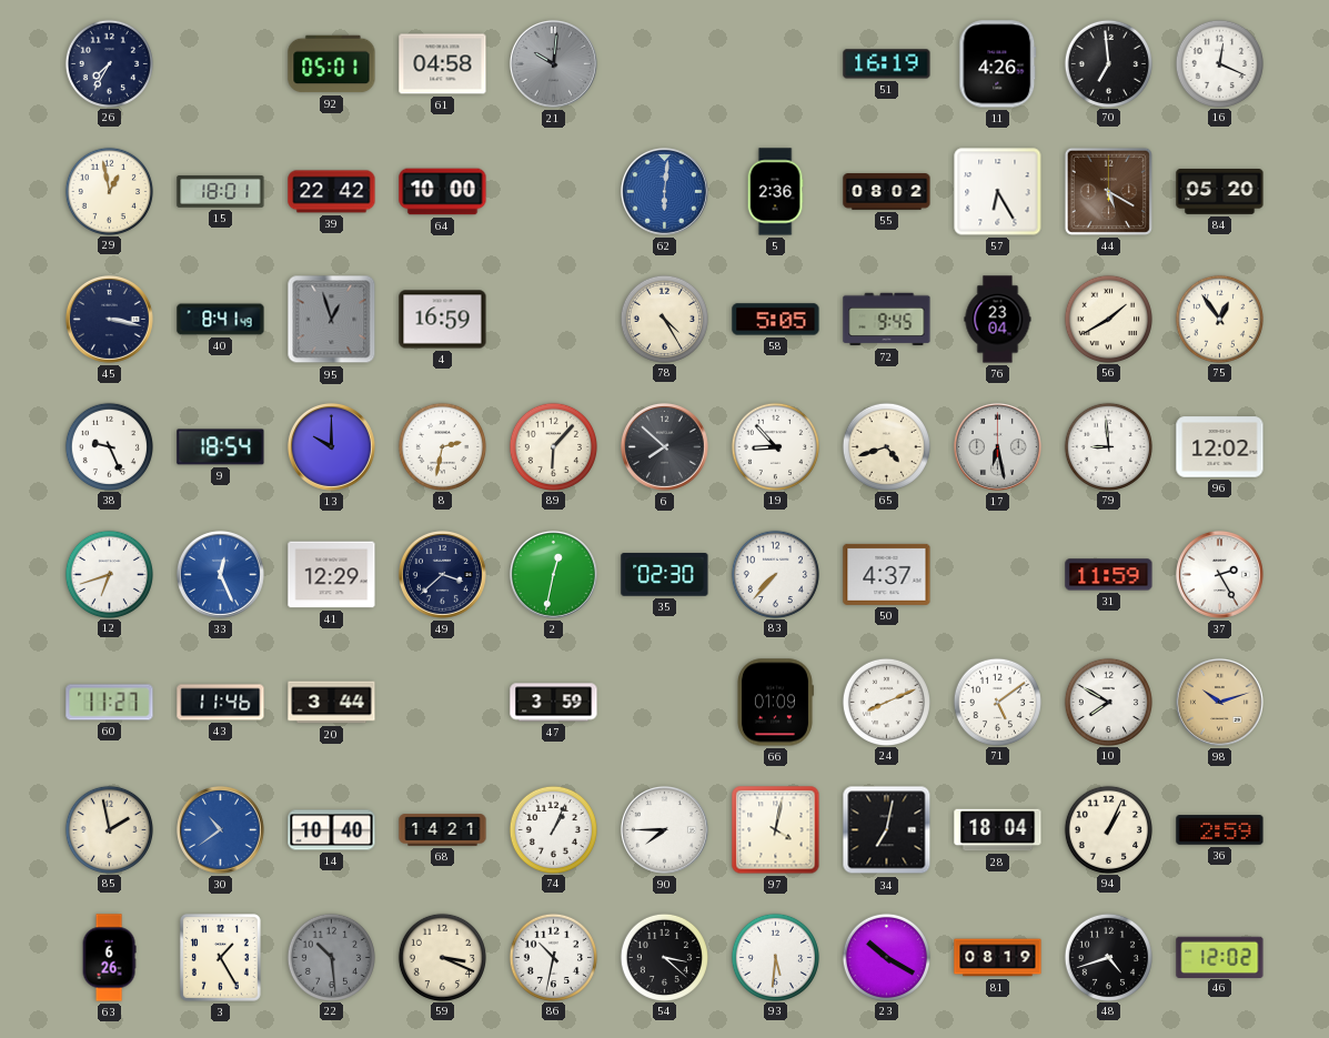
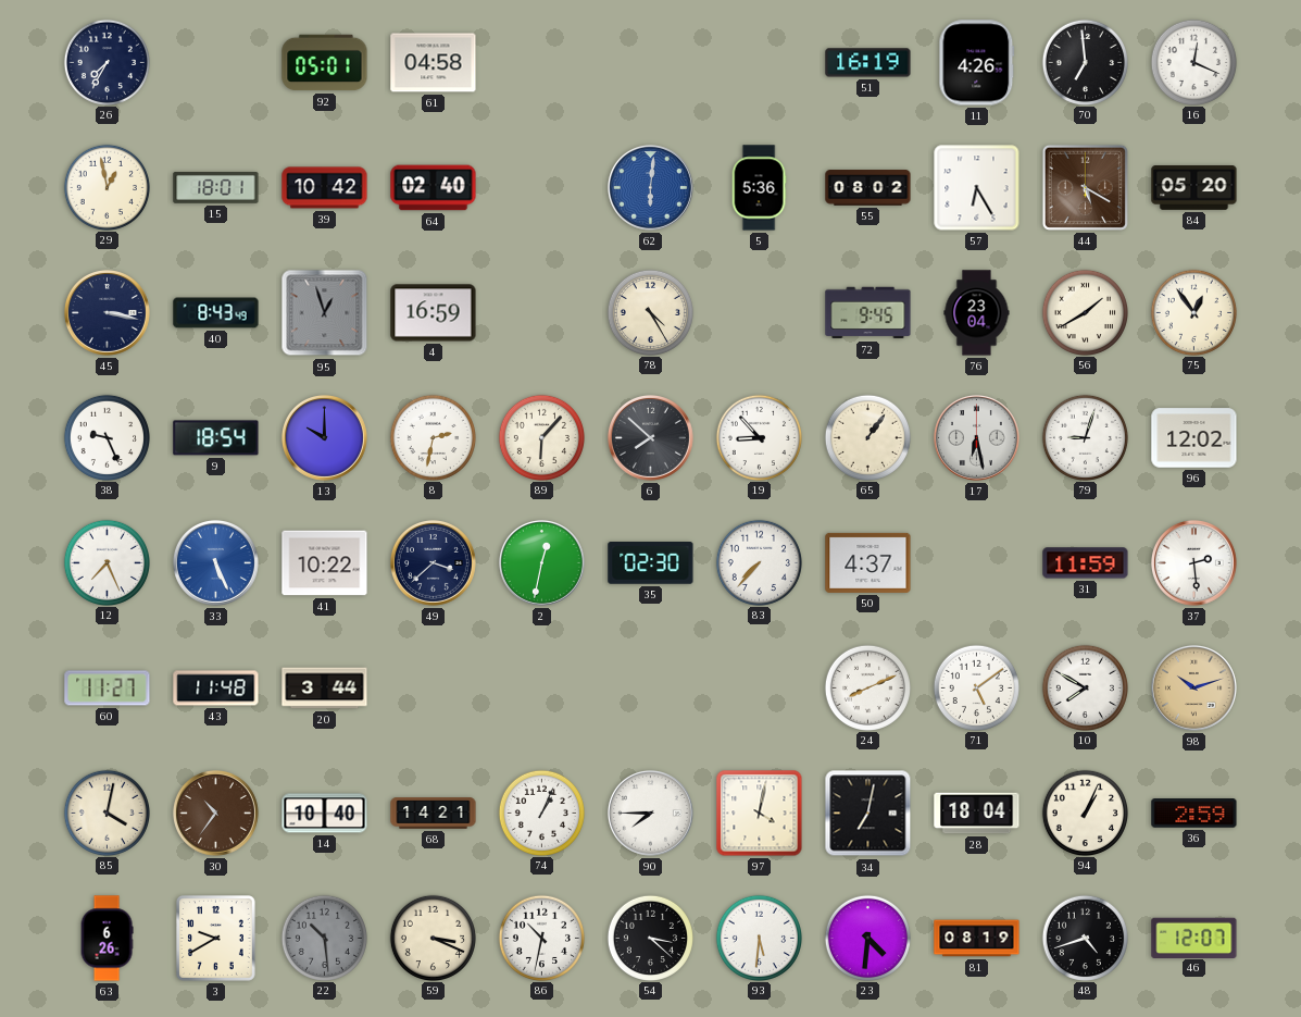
21: 10:01 -> none
39: 22:42 -> 10:42
64: 10:00 -> 02:40
5: 2:36 -> 5:36
40: 8:41 -> 8:43
58: 5:05 -> none
65: 4:42 -> 1:06
79: 8:59 -> 9:03
12: 6:42 -> 7:26
33: 12:26 -> 5:26
41: 12:29 -> 10:22
37: 2:25 -> 2:29
43: 11:46 -> 11:48
47: 3:59 -> none
66: 01:09 -> none
85: 1:58 -> 4:02
30: 10:39 -> 10:36
30 dial: blue -> brown
3: 1:25 -> 9:40
23: 10:20 -> 4:31
46: 12:02 -> 12:07
